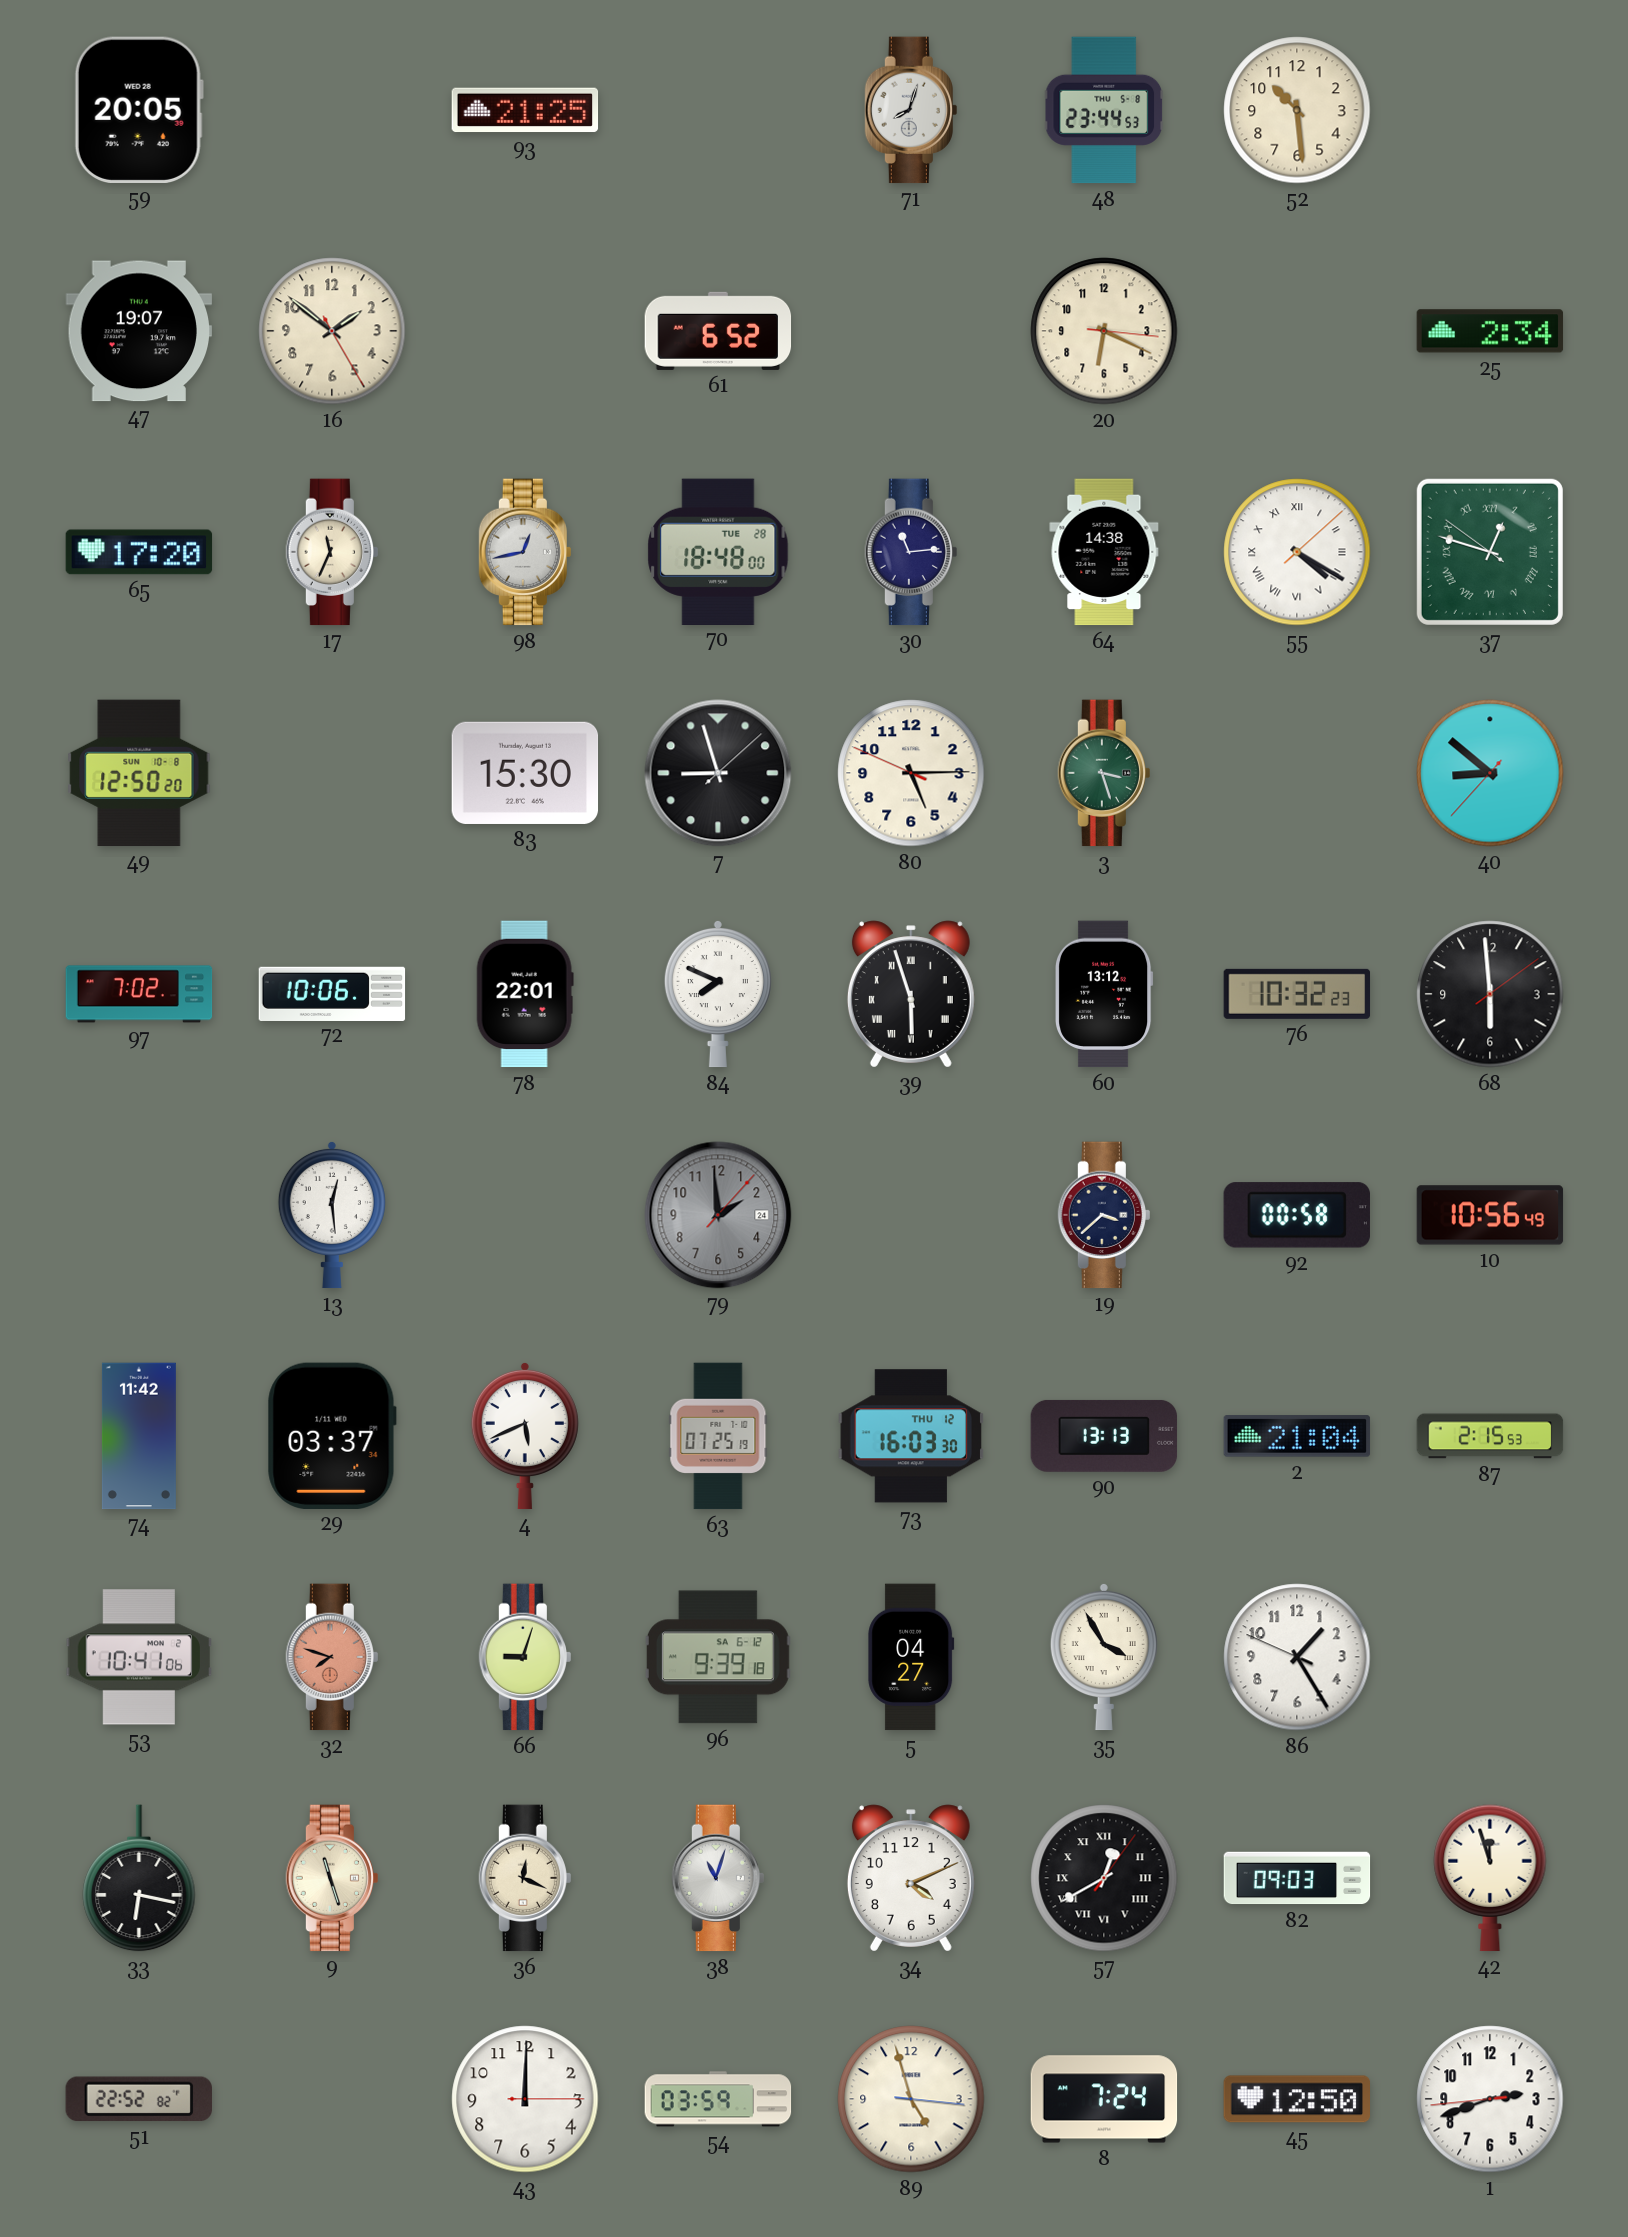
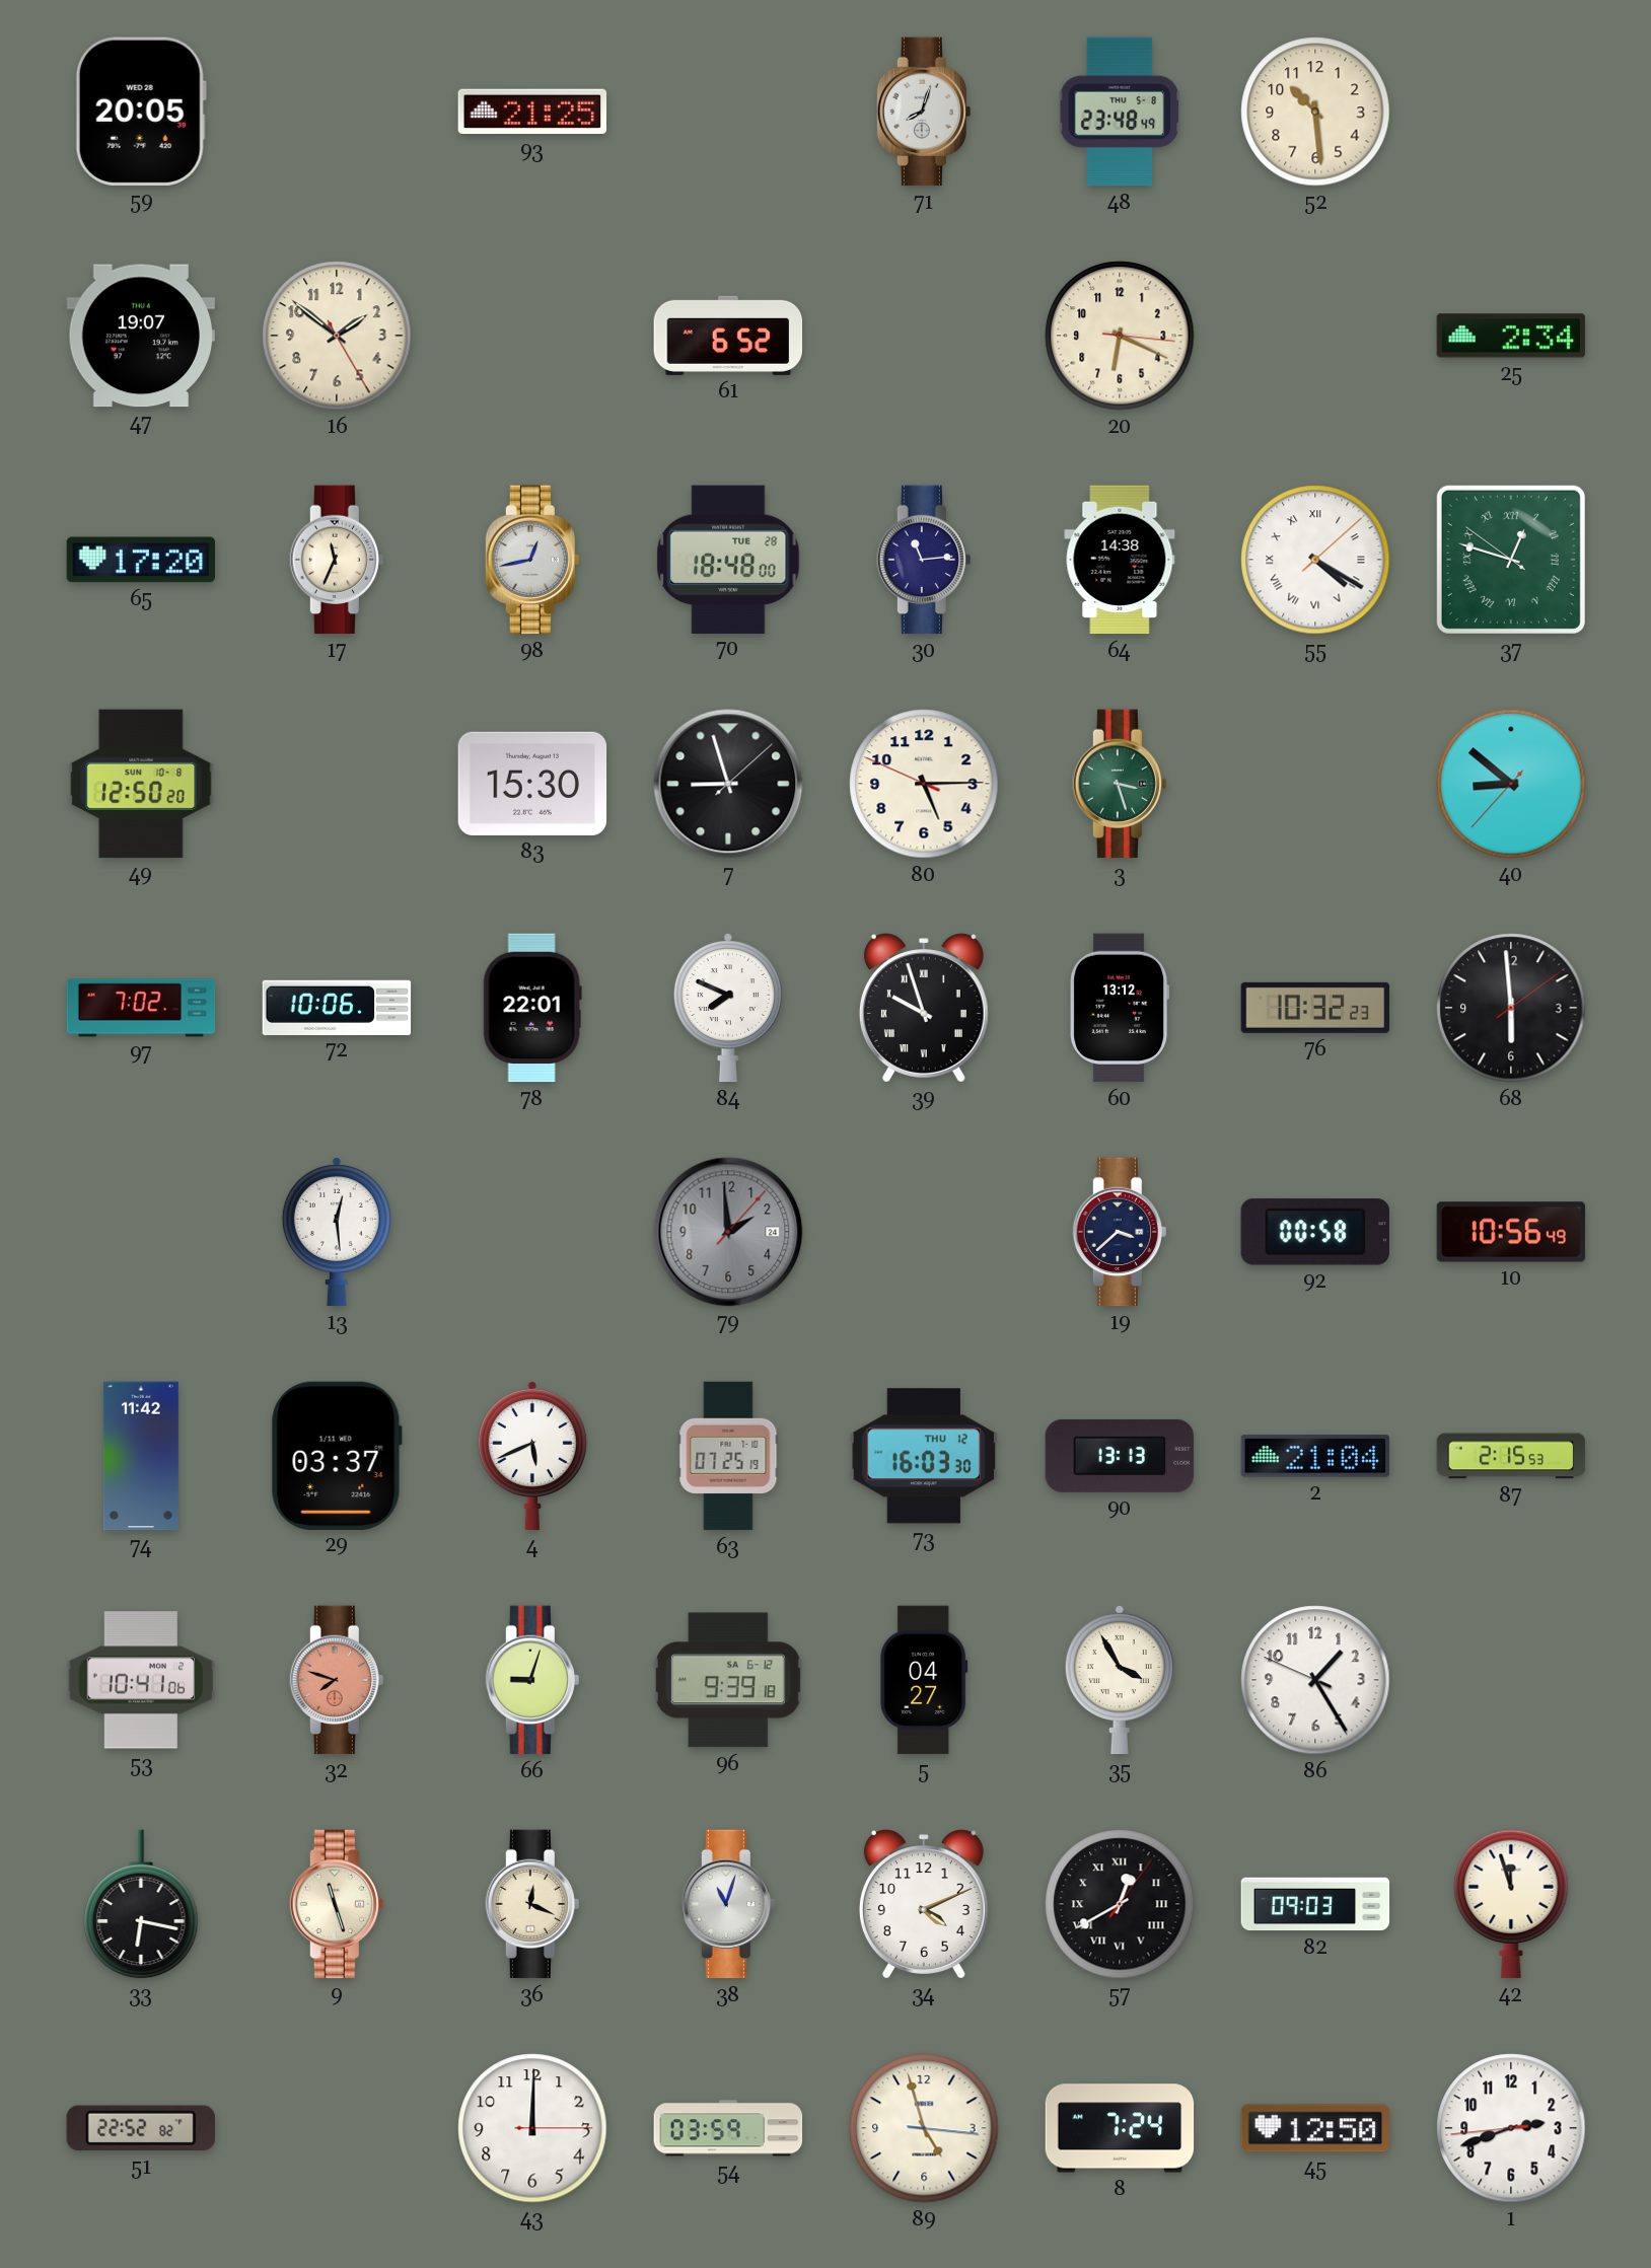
48: 23:44 -> 23:48
39: 5:57 -> 9:57
